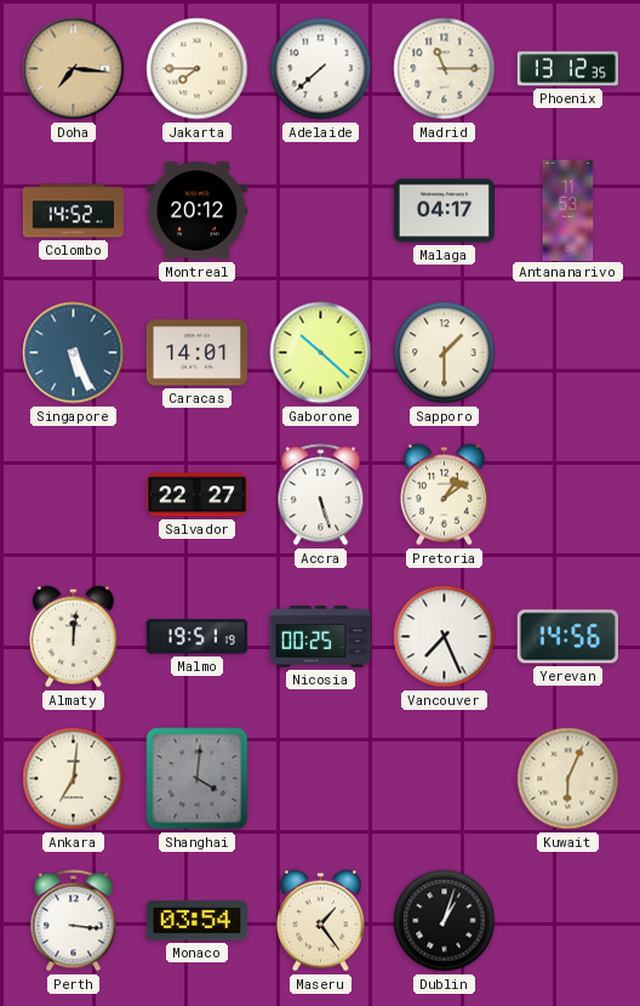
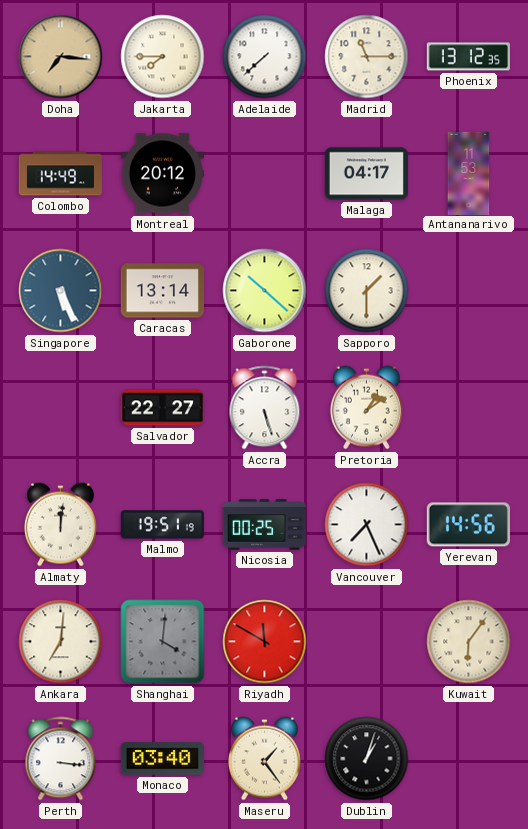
Colombo: 14:52 -> 14:49
Caracas: 14:01 -> 13:14
Riyadh: none -> 11:50
Kuwait: 6:04 -> 6:06
Monaco: 03:54 -> 03:40
